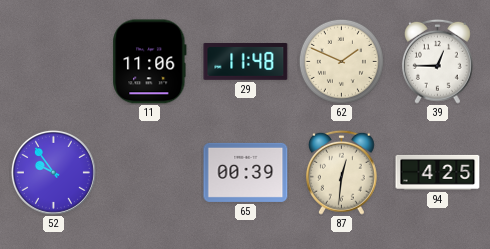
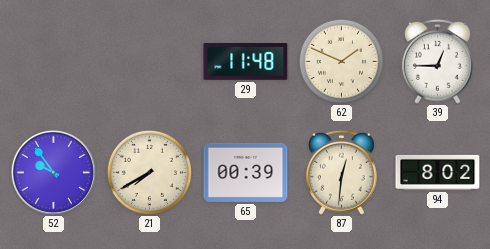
11: 11:06 -> none
21: none -> 7:40
94: 4:25 -> 8:02
